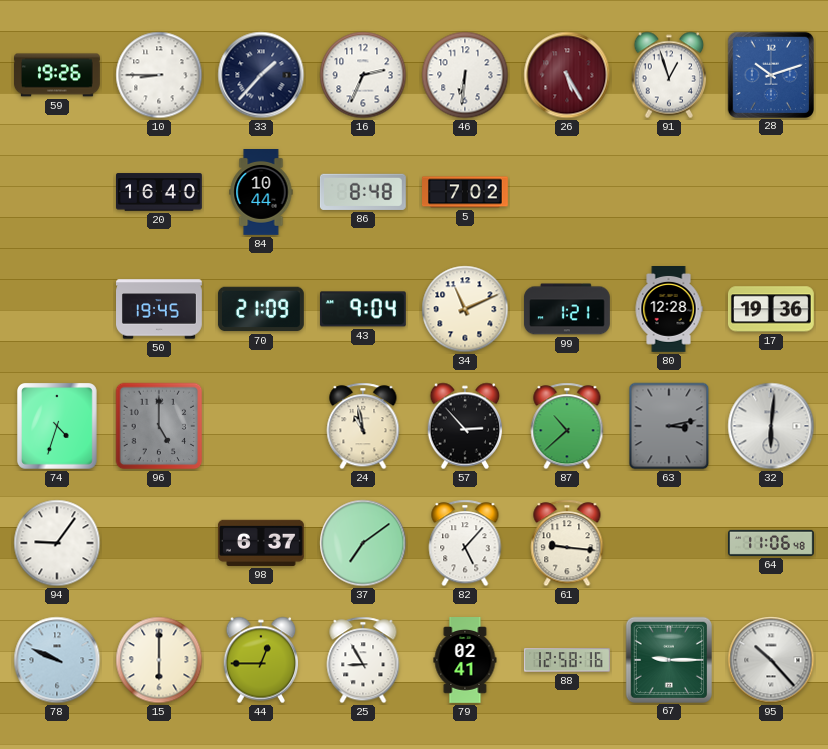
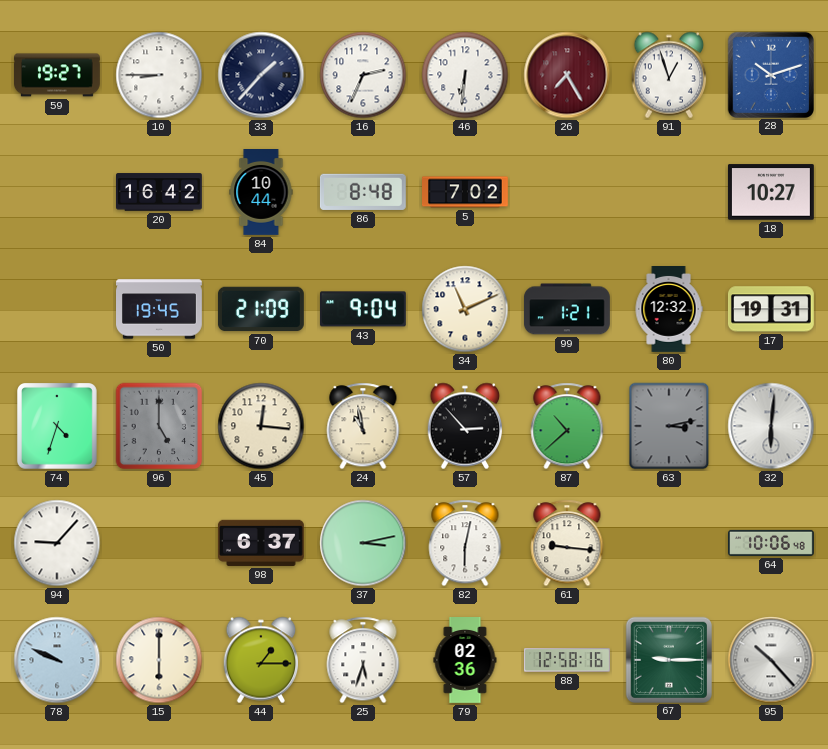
59: 19:26 -> 19:27
26: 5:25 -> 7:25
20: 16:40 -> 16:42
18: none -> 10:27
80: 12:28 -> 12:32
17: 19:36 -> 19:31
45: none -> 12:16
94: 9:06 -> 9:07
37: 7:09 -> 3:13
82: 5:07 -> 6:02
64: 11:06 -> 10:06
44: 12:45 -> 1:15
25: 8:55 -> 5:33
79: 02:41 -> 02:36
